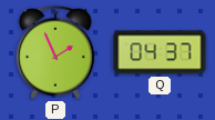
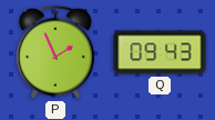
Q: 04:37 -> 09:43
